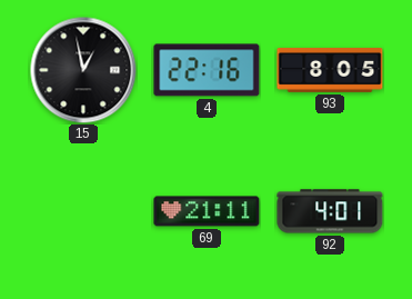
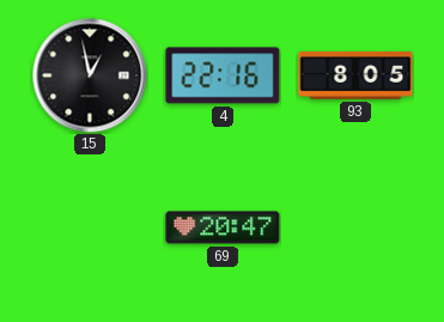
69: 21:11 -> 20:47
92: 4:01 -> none
